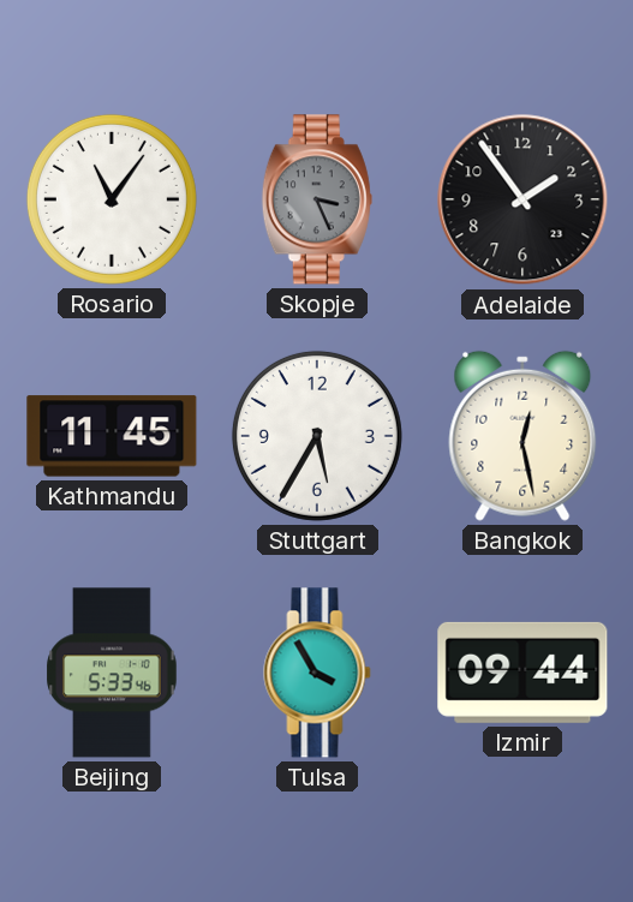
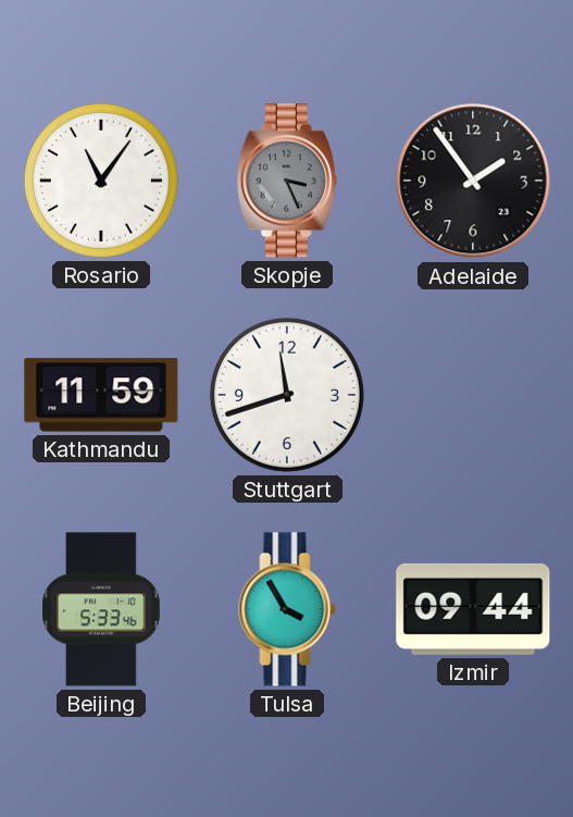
Kathmandu: 11:45 -> 11:59
Stuttgart: 5:35 -> 11:42
Bangkok: 12:28 -> none
